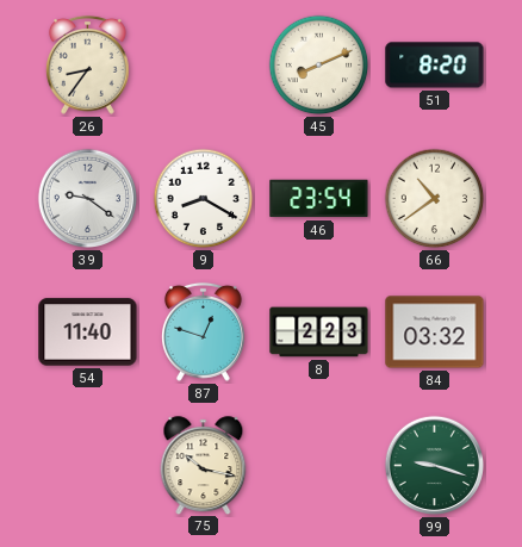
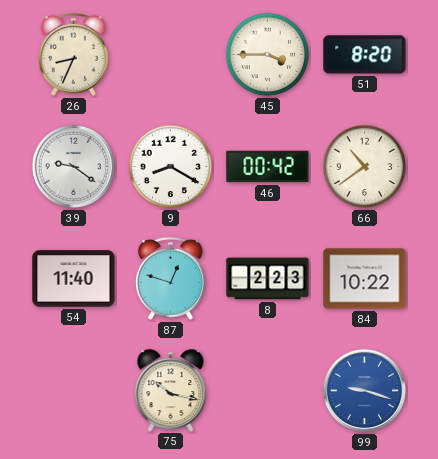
26: 8:36 -> 8:34
45: 8:11 -> 3:45
46: 23:54 -> 00:42
84: 03:32 -> 10:22
99 dial: green -> blue
